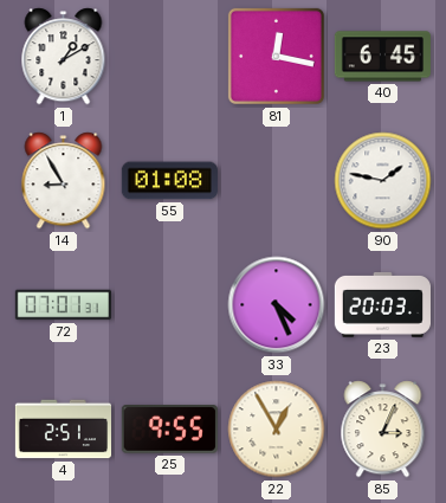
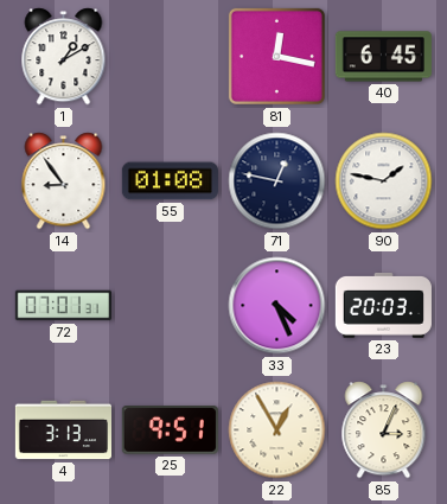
14: 8:55 -> 8:54
71: none -> 12:47
4: 2:51 -> 3:13
25: 9:55 -> 9:51
